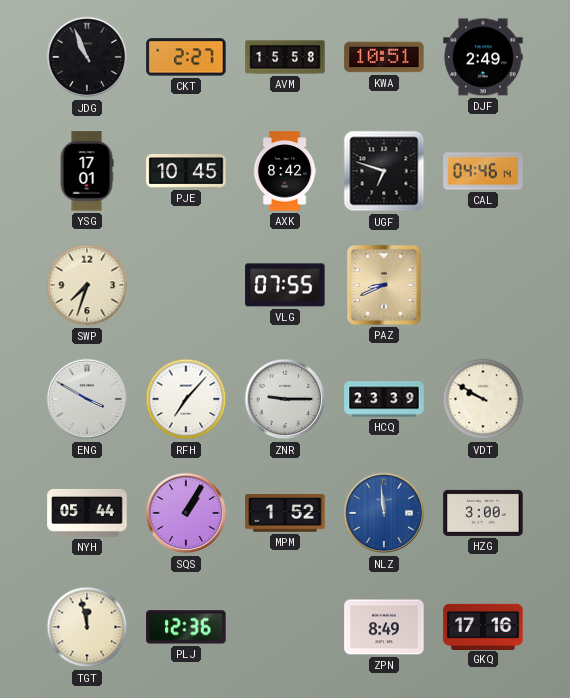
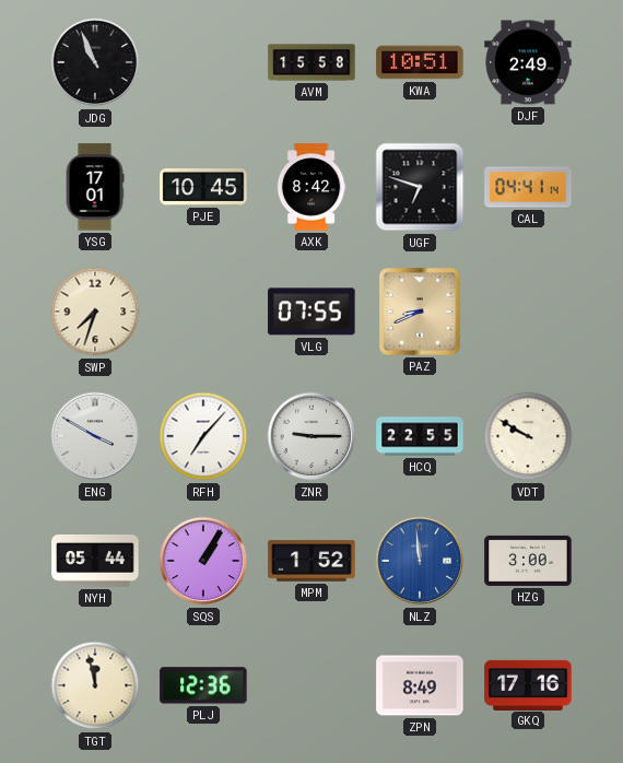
CKT: 2:27 -> none
CAL: 04:46 -> 04:41
HCQ: 23:39 -> 22:55
